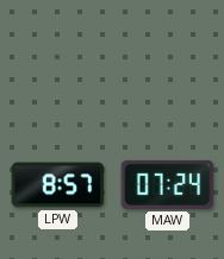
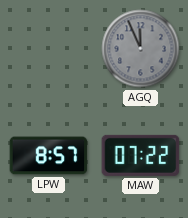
AGQ: none -> 11:56
MAW: 07:24 -> 07:22
